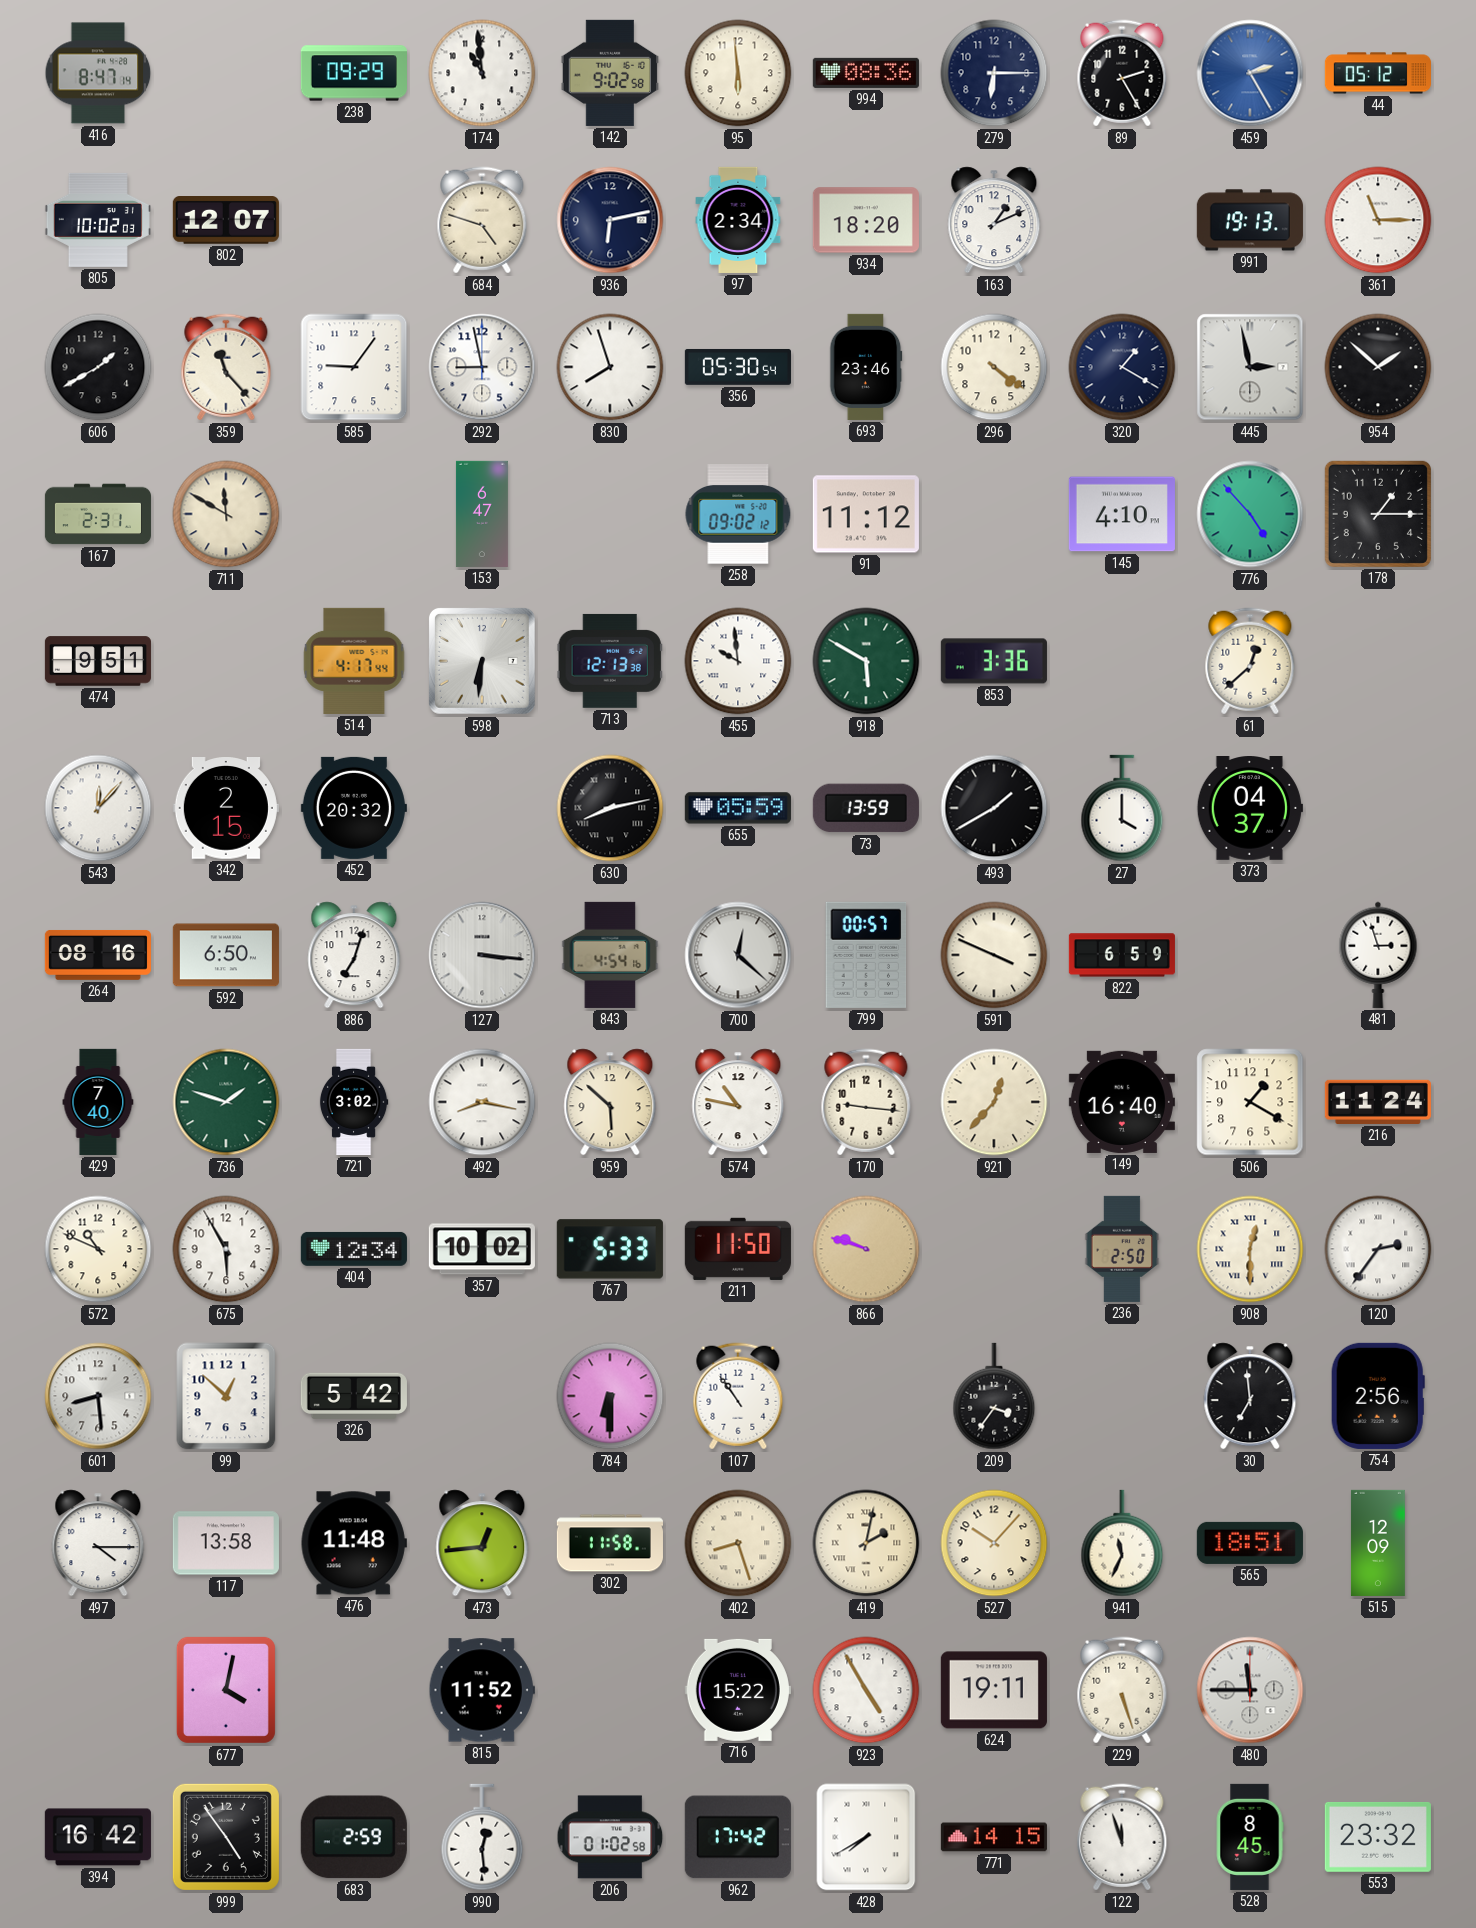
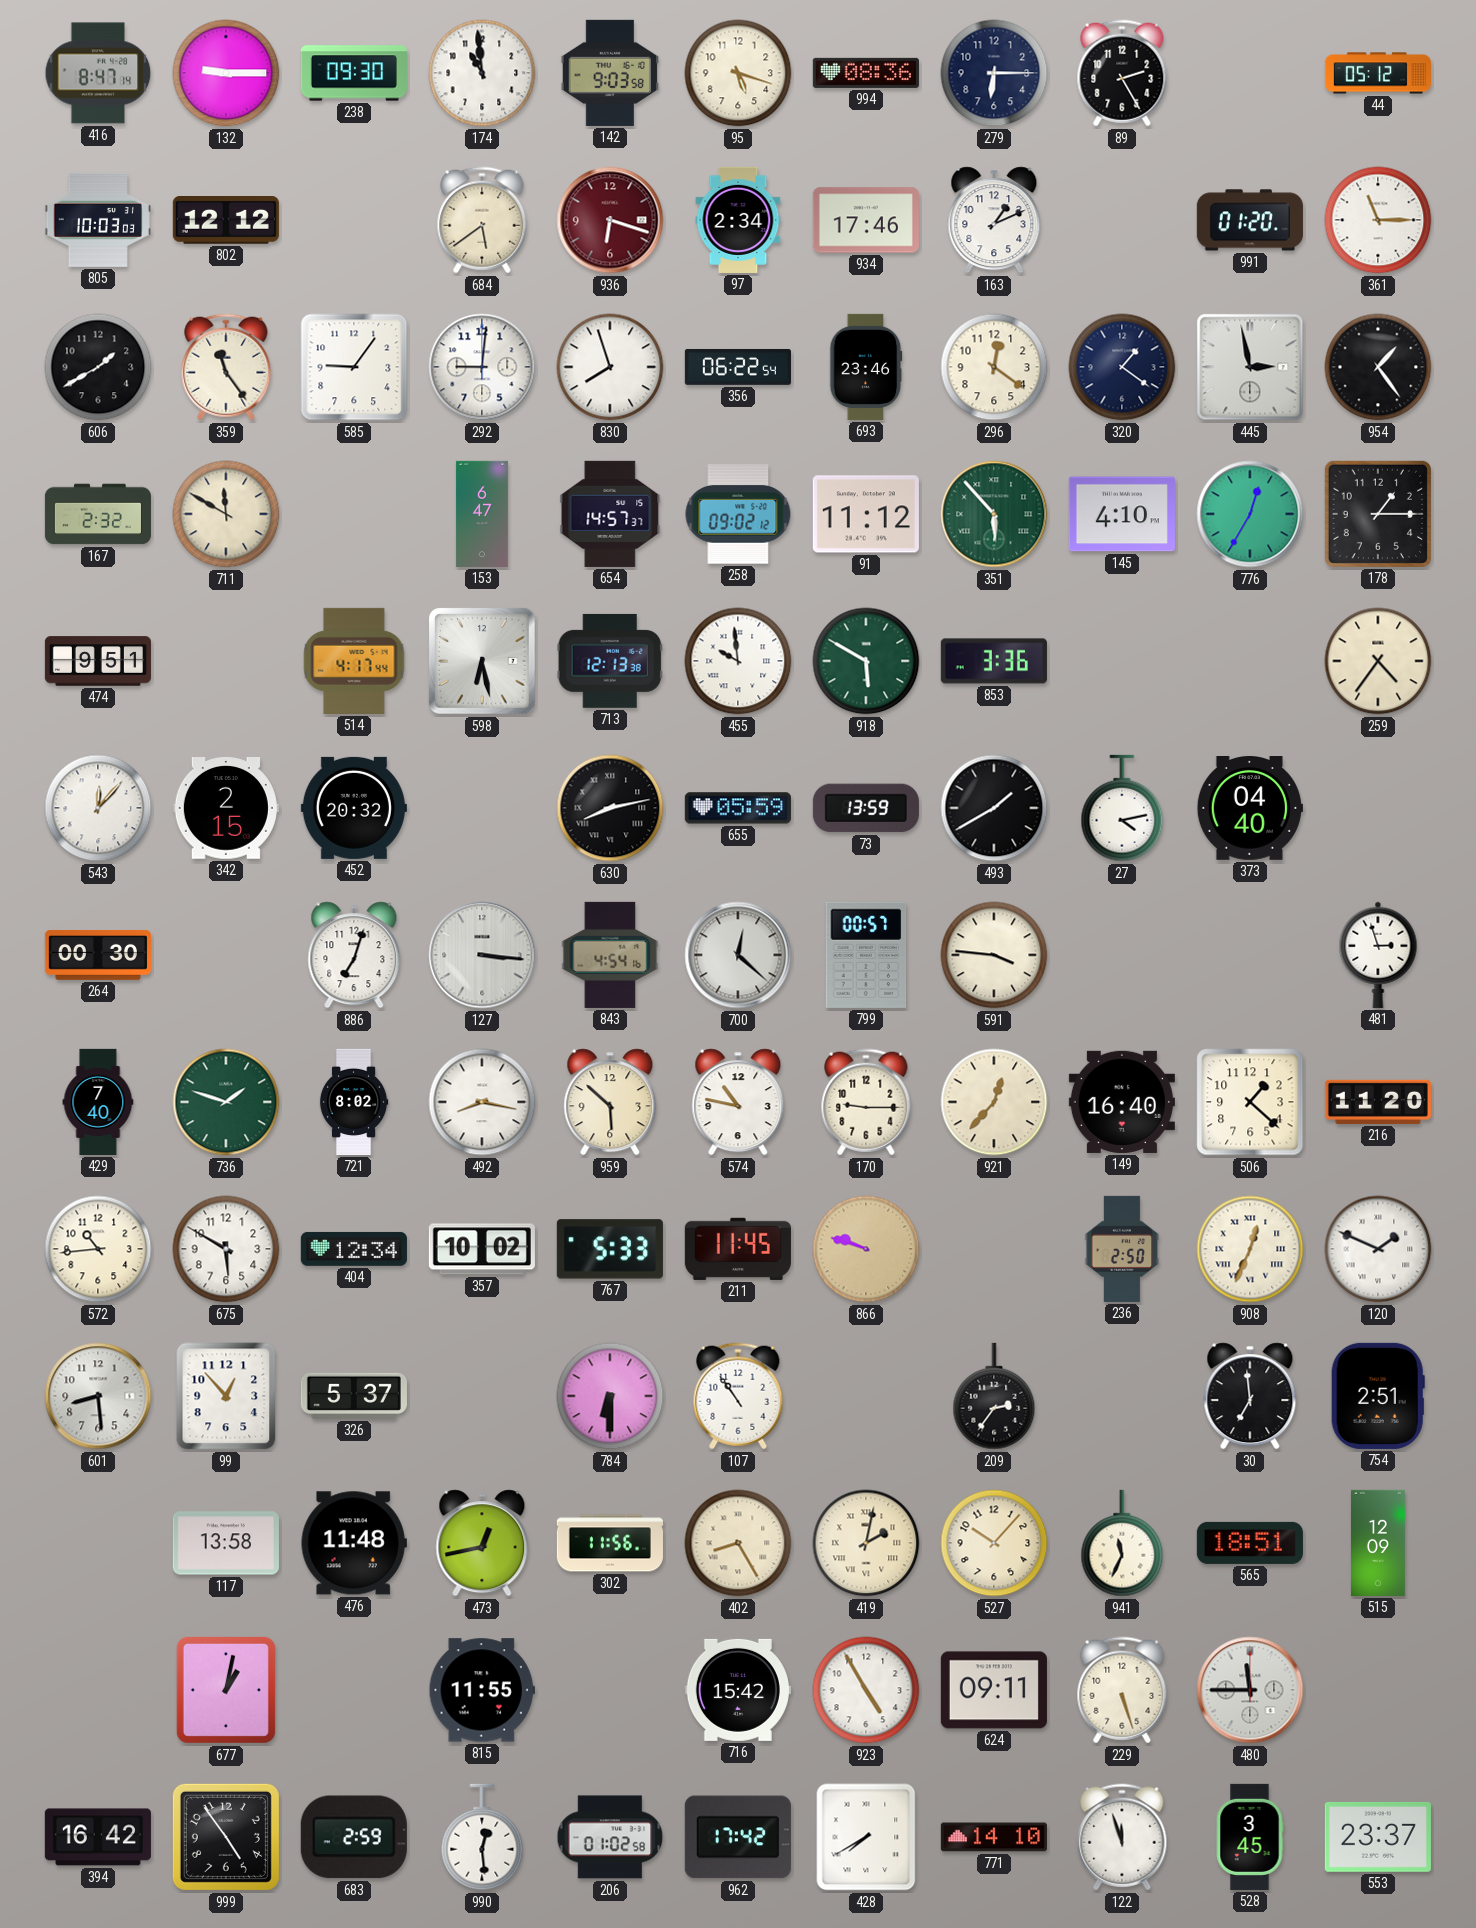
132: none -> 9:15
238: 09:29 -> 09:30
142: 9:02 -> 9:03
95: 5:59 -> 5:18
459: 2:25 -> none
805: 10:02 -> 10:03
802: 12:07 -> 12:12
684: 4:48 -> 5:39
936: 6:13 -> 6:18
936 dial: navy -> burgundy
934: 18:20 -> 17:46
991: 19:13 -> 01:20
359: 11:23 -> 11:24
292: 8:58 -> 9:01
356: 05:30 -> 06:22
296: 4:21 -> 12:21
320: 1:20 -> 1:21
954: 1:52 -> 1:24
167: 2:31 -> 2:32
654: none -> 14:57
351: none -> 5:53
776: 4:53 -> 12:35
598: 6:31 -> 6:28
61: 12:38 -> none
259: none -> 4:36
27: 4:00 -> 4:13
373: 04:37 -> 04:40
264: 08:16 -> 00:30
592: 6:50 -> none
591: 3:49 -> 3:46
822: 6:59 -> none
721: 3:02 -> 8:02
170: 9:16 -> 9:15
506: 1:20 -> 1:22
216: 11:24 -> 11:20
572: 10:49 -> 10:44
675: 5:55 -> 5:50
211: 11:50 -> 11:45
908: 12:30 -> 12:34
120: 2:36 -> 1:49
99: 12:52 -> 12:53
326: 5:42 -> 5:37
209: 3:36 -> 2:36
754: 2:56 -> 2:51
497: 4:15 -> none
473: 12:44 -> 12:43
302: 11:58 -> 11:56
402: 8:27 -> 8:25
677: 4:02 -> 1:02
815: 11:52 -> 11:55
716: 15:22 -> 15:42
624: 19:11 -> 09:11
771: 14:15 -> 14:10
528: 8:45 -> 3:45
553: 23:32 -> 23:37
